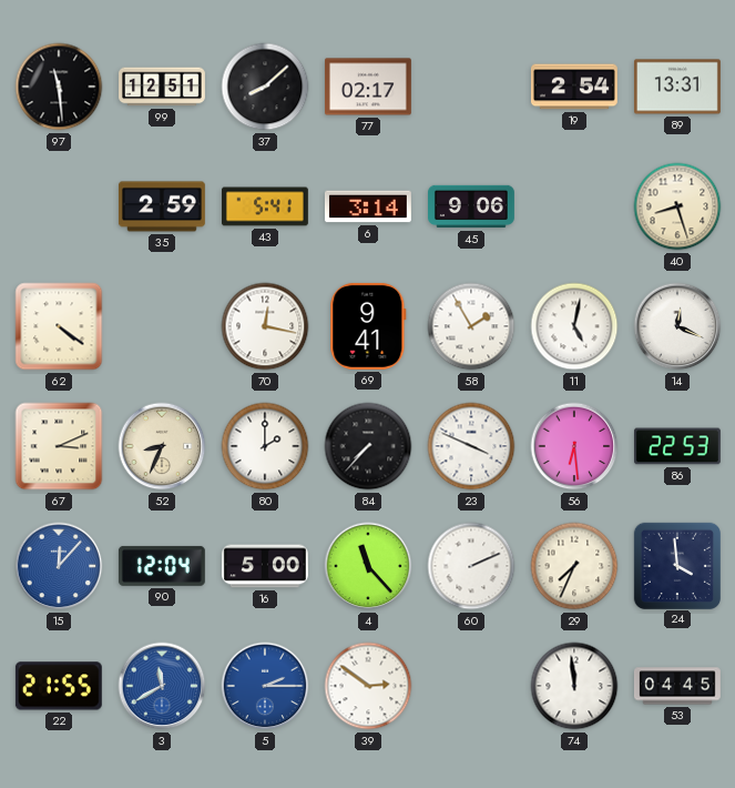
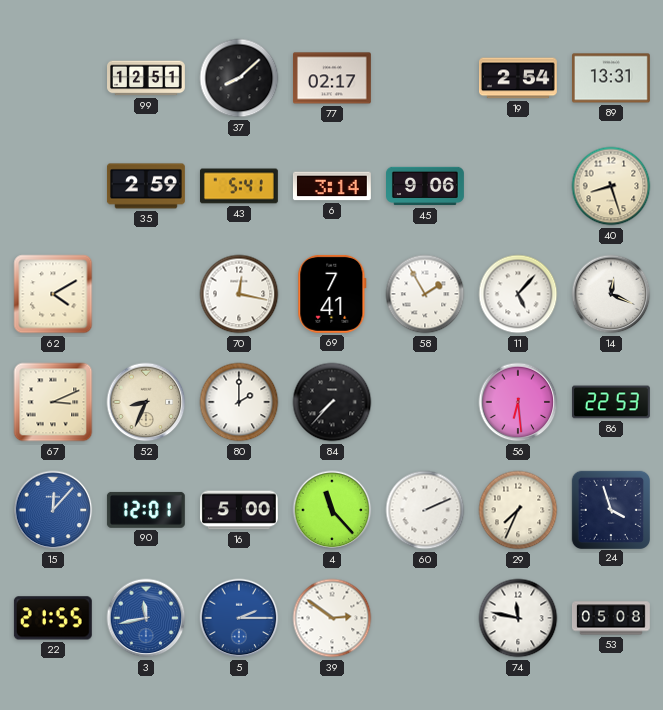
97: 11:29 -> none
62: 4:21 -> 4:10
69: 9:41 -> 7:41
11: 5:02 -> 5:07
23: 3:49 -> none
90: 12:04 -> 12:01
24: 3:59 -> 3:57
3: 11:40 -> 11:43
74: 11:59 -> 11:47
53: 04:45 -> 05:08
